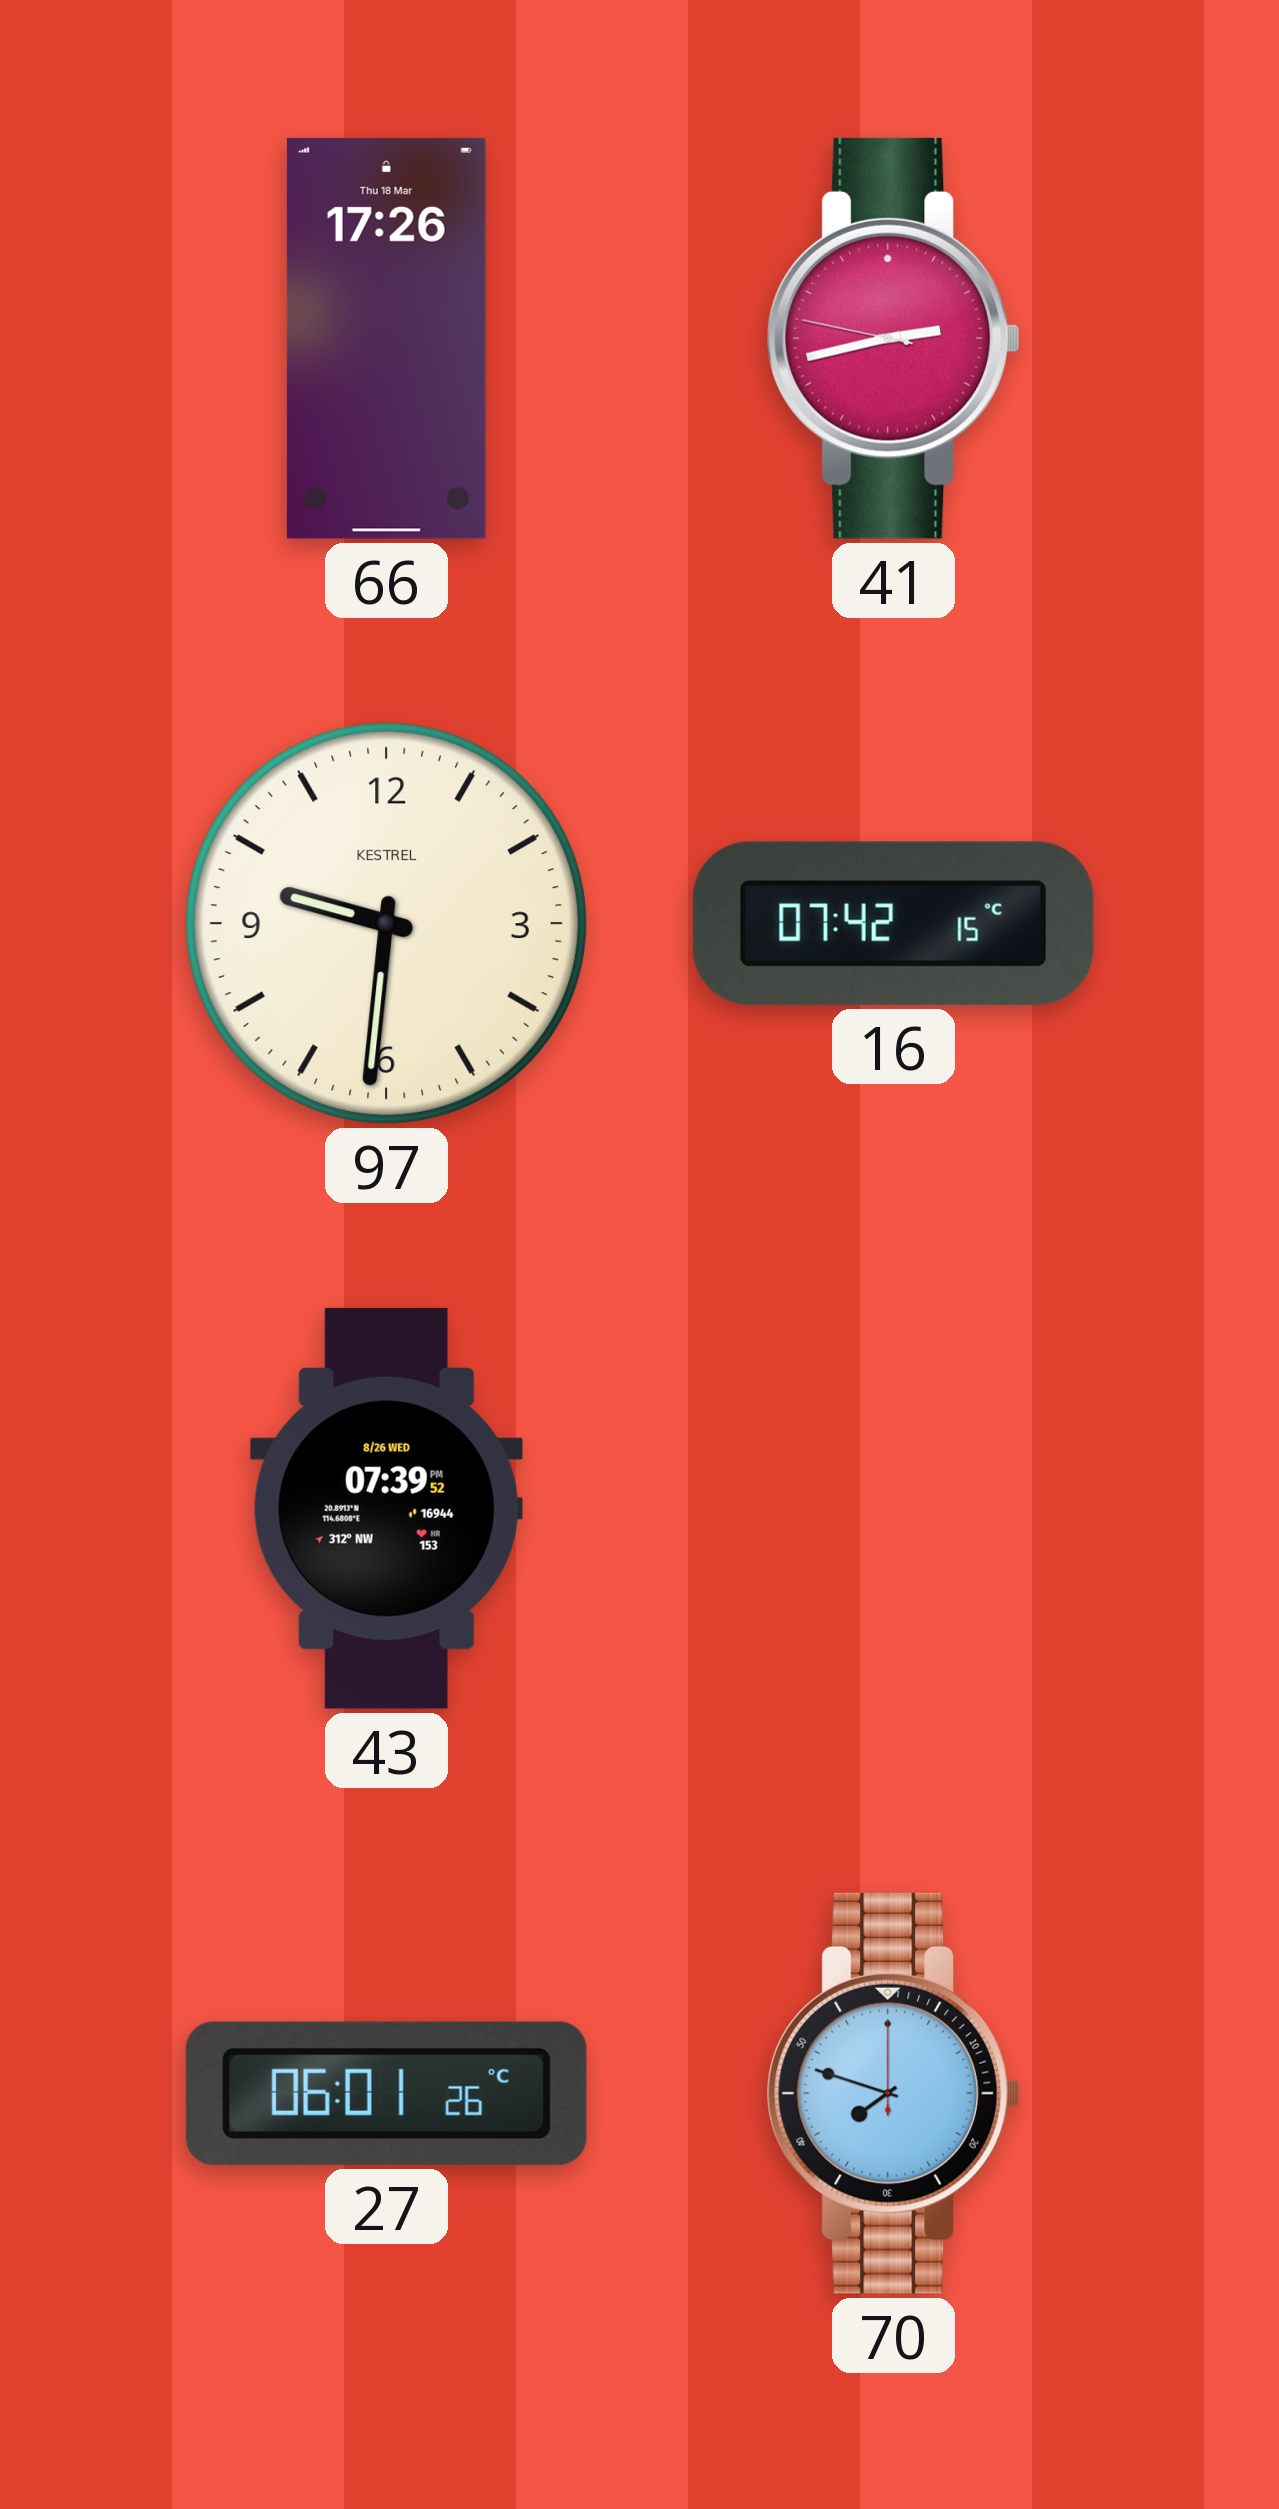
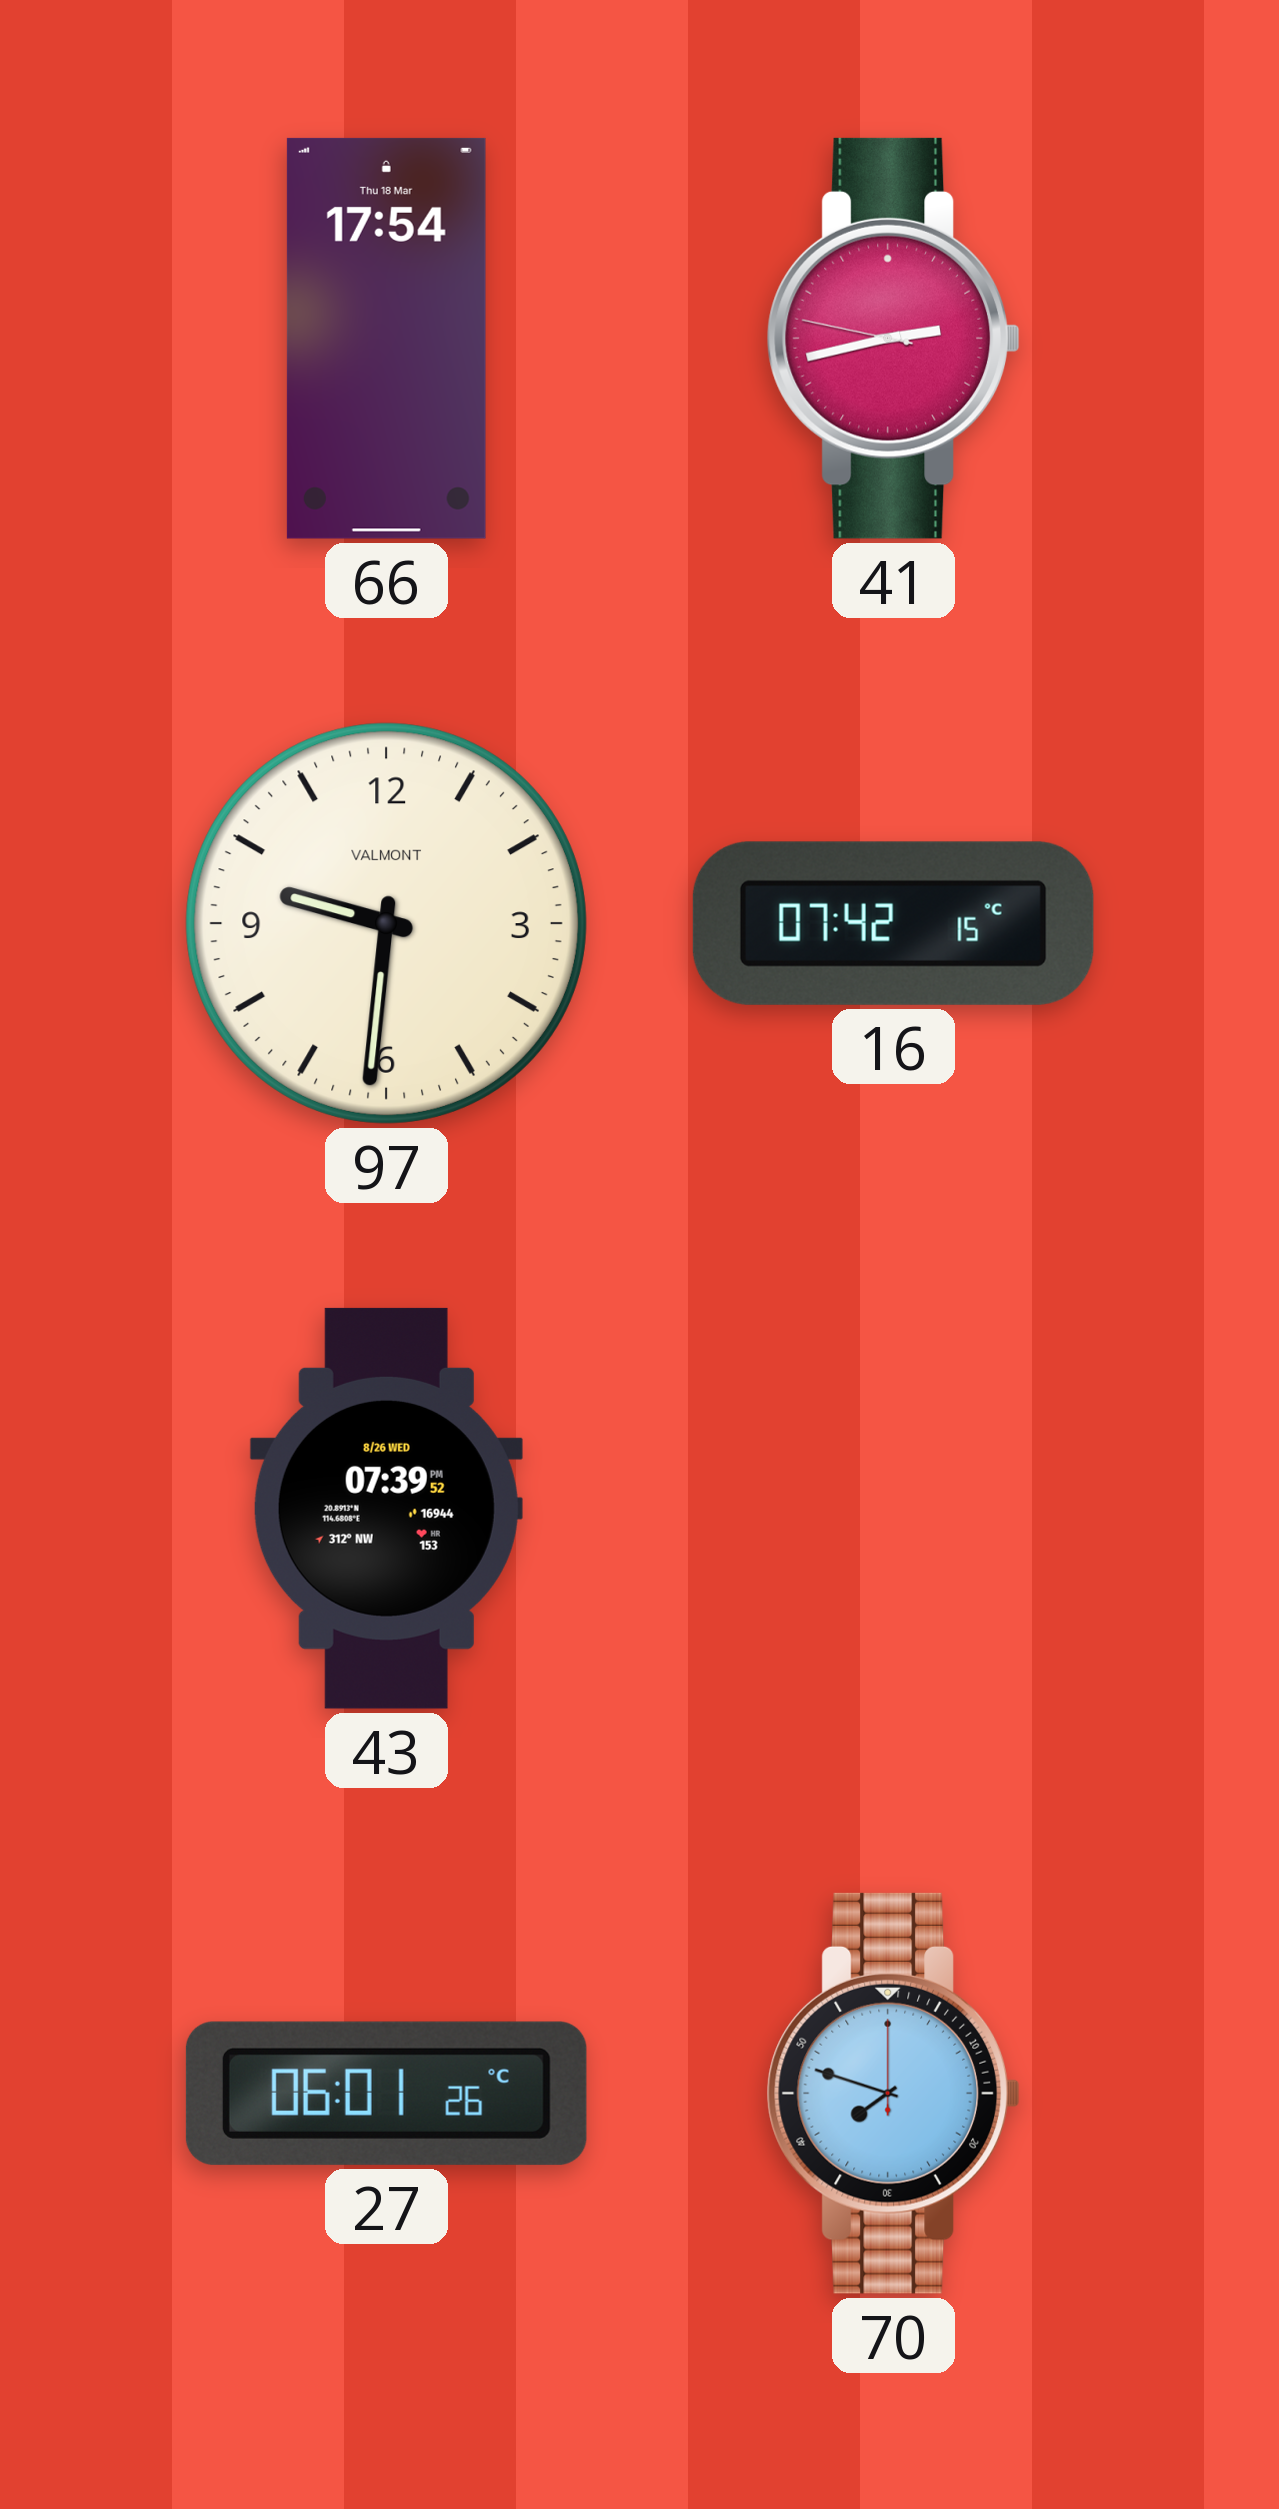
66: 17:26 -> 17:54
97 brand: KESTREL -> VALMONT
